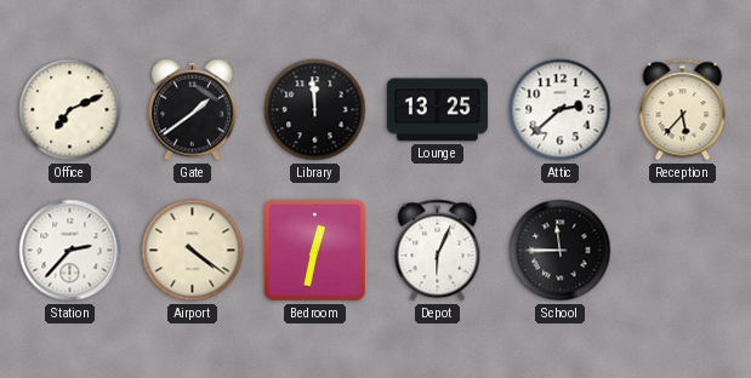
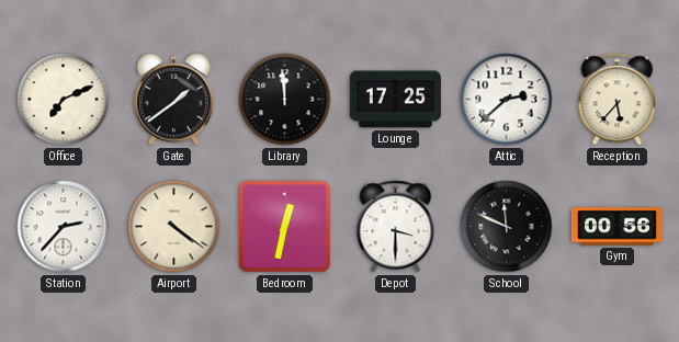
Lounge: 13:25 -> 17:25
Depot: 6:04 -> 3:30
School: 11:45 -> 11:49
Gym: none -> 00:56
